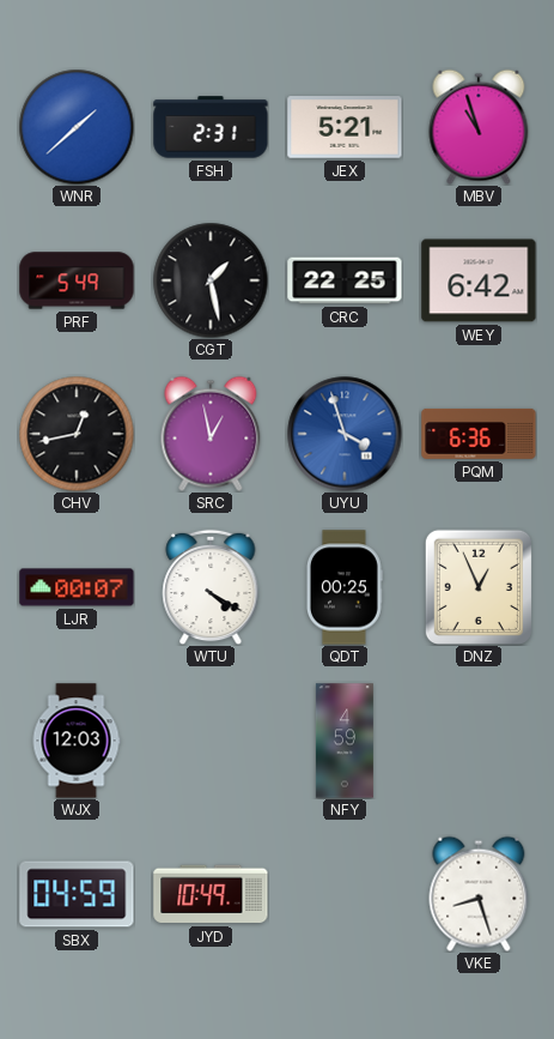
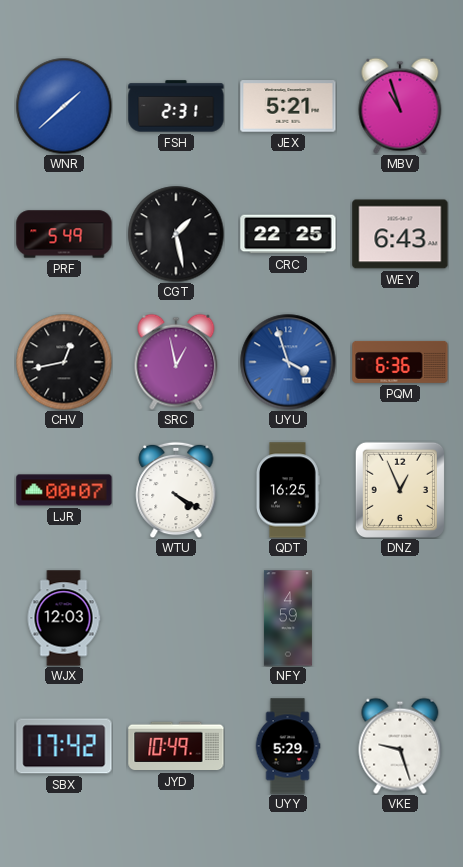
WEY: 6:42 -> 6:43
QDT: 00:25 -> 16:25
SBX: 04:59 -> 17:42
UYY: none -> 5:29
VKE: 8:27 -> 9:27
